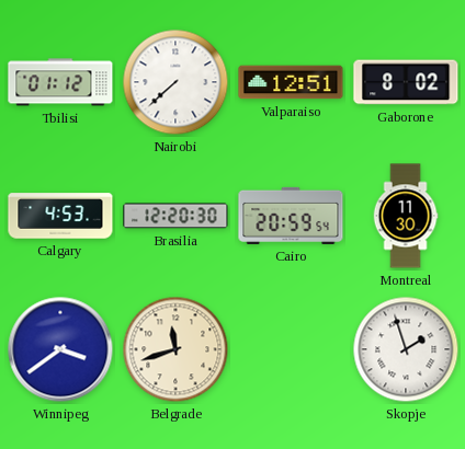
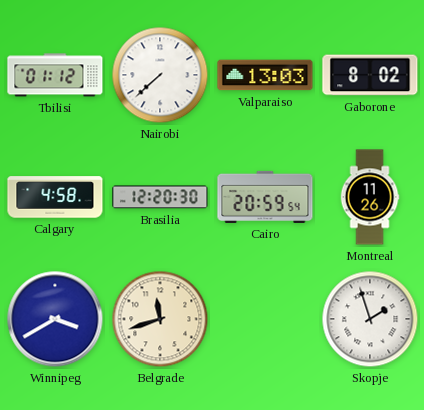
Valparaiso: 12:51 -> 13:03
Calgary: 4:53 -> 4:58
Montreal: 11:30 -> 11:26
Winnipeg: 3:39 -> 3:40
